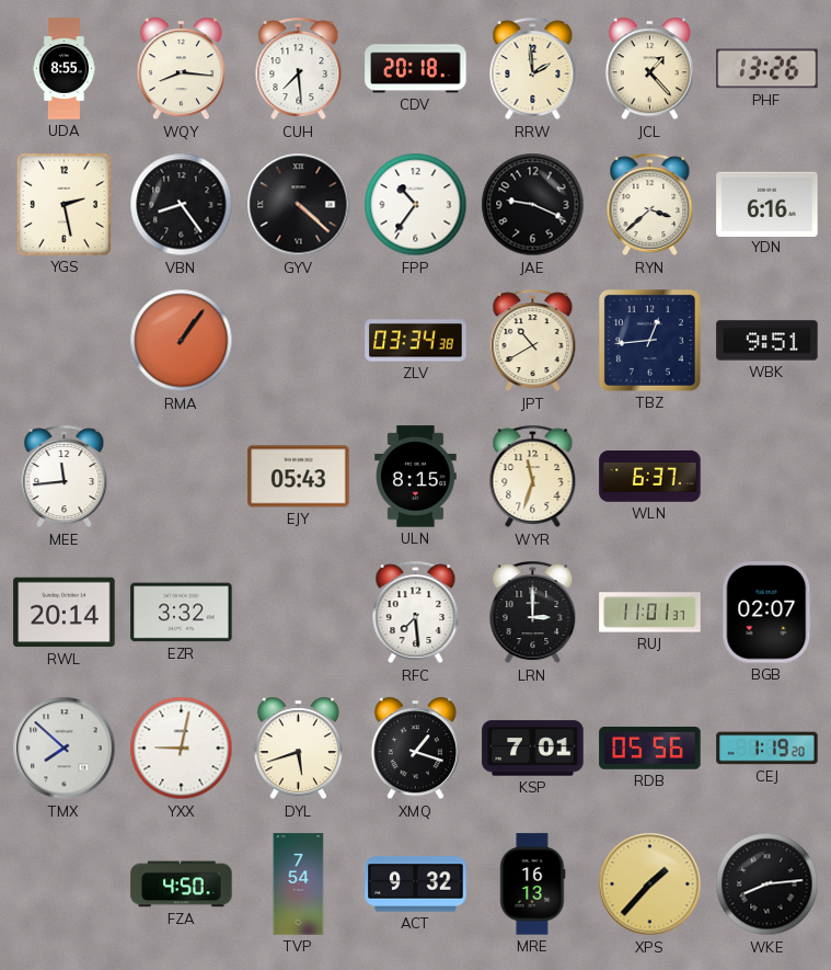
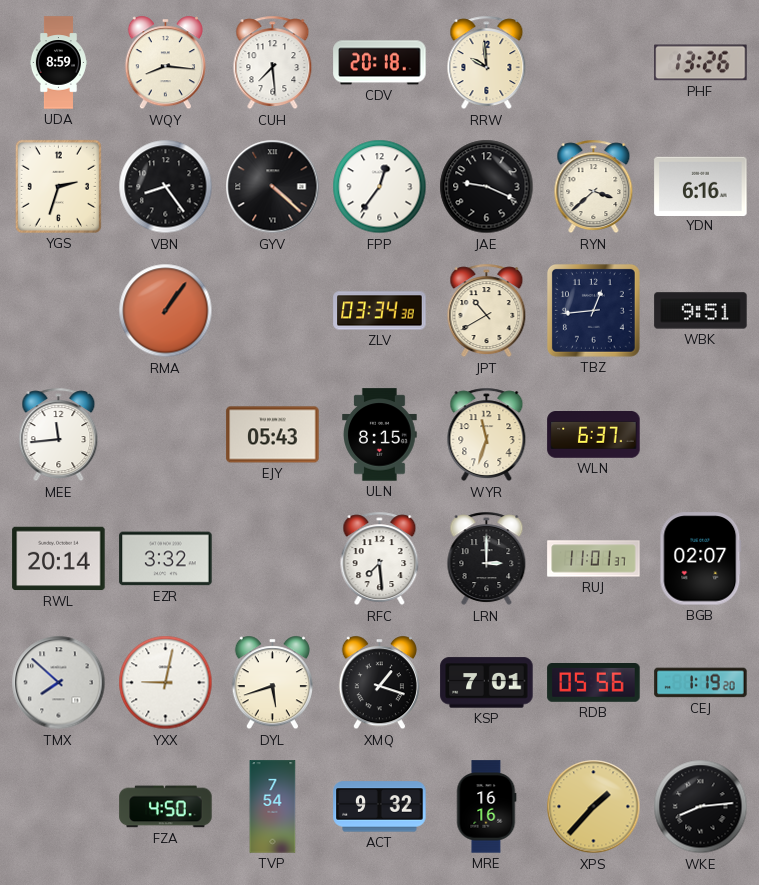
UDA: 8:55 -> 8:59
RRW: 1:59 -> 9:59
JCL: 1:23 -> none
YGS: 2:28 -> 2:33
FPP: 10:36 -> 12:36
MRE: 16:13 -> 16:16
